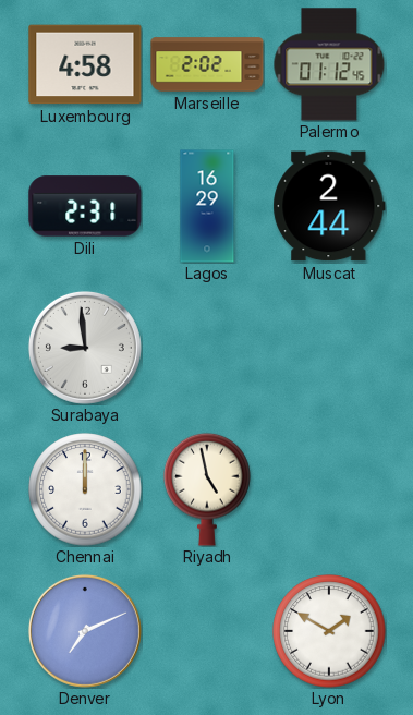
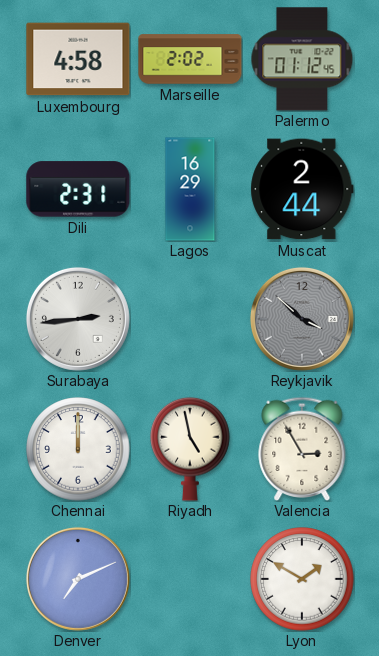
Surabaya: 8:59 -> 2:44
Reykjavik: none -> 3:52
Valencia: none -> 2:55
